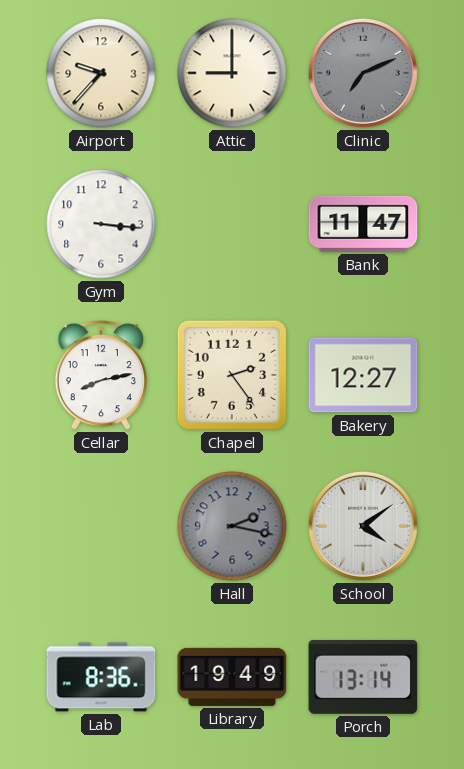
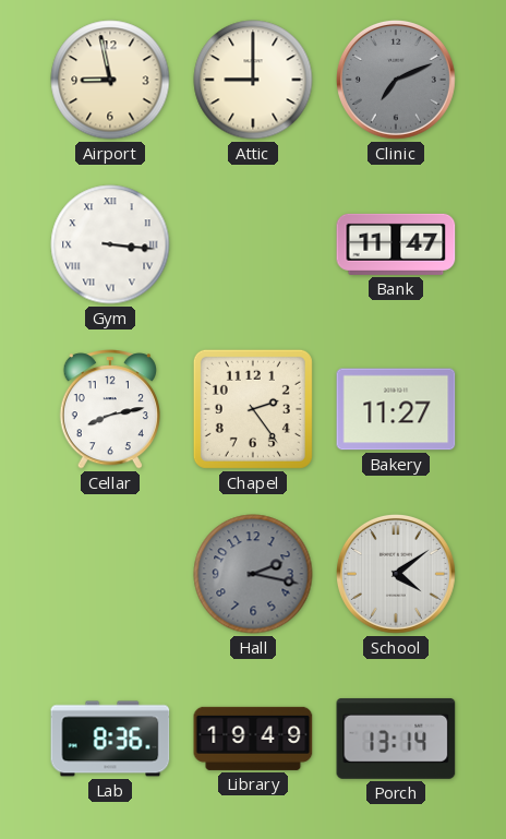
Airport: 9:37 -> 8:58
Gym numerals: Arabic -> Roman
Bakery: 12:27 -> 11:27
